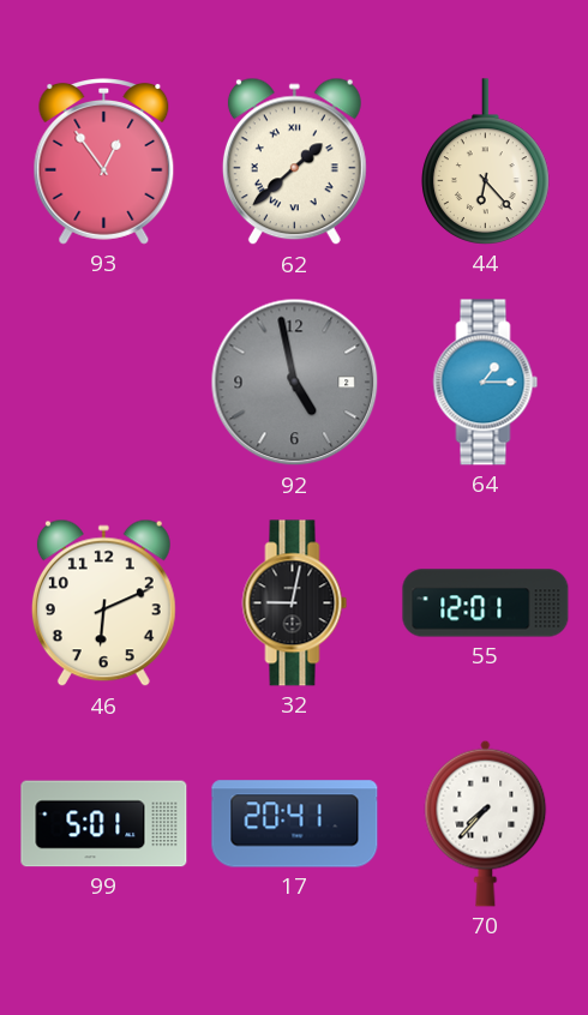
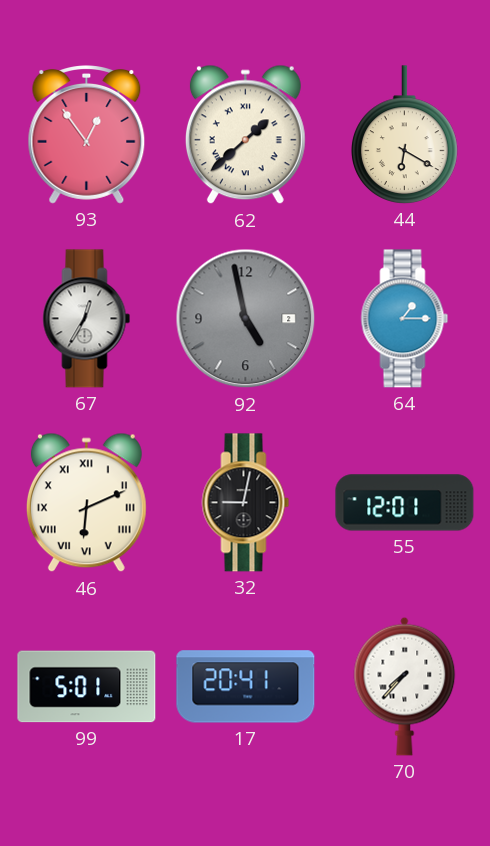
44: 6:23 -> 6:20
67: none -> 12:35
46 numerals: Arabic -> Roman
